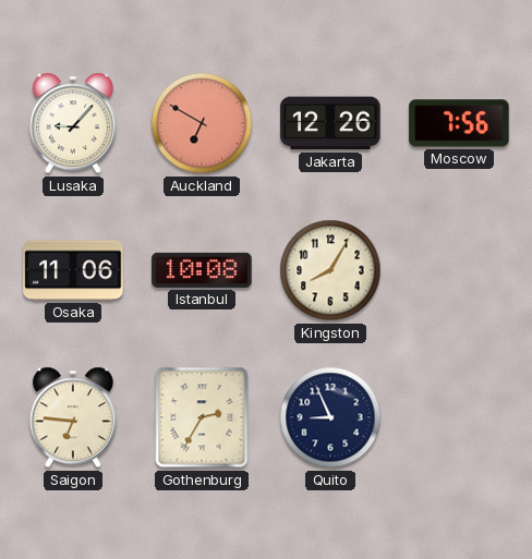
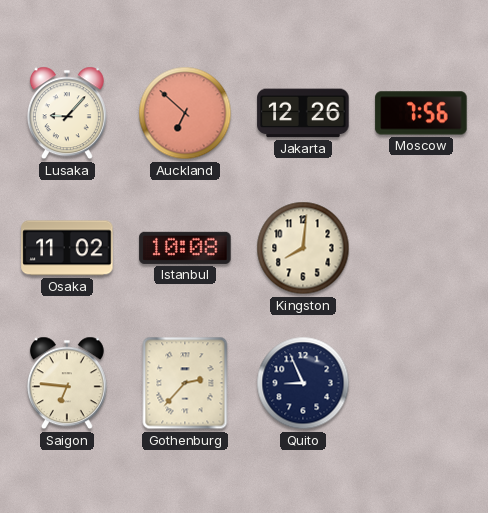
Auckland: 6:50 -> 6:52
Osaka: 11:06 -> 11:02
Kingston: 8:05 -> 8:01
Gothenburg: 2:35 -> 2:37
